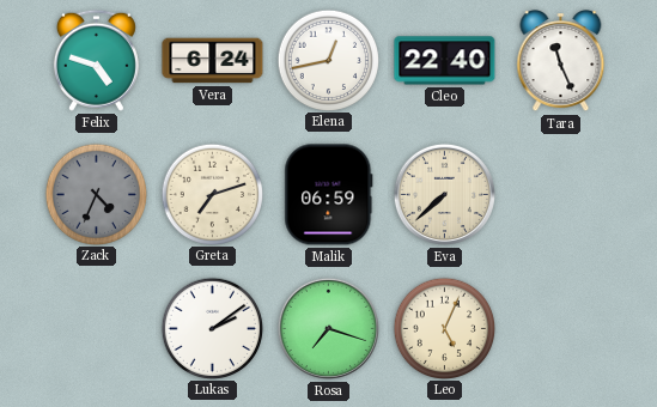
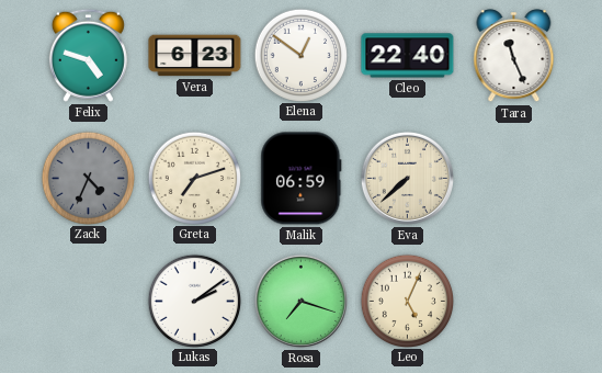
Vera: 6:24 -> 6:23
Elena: 12:43 -> 12:51
